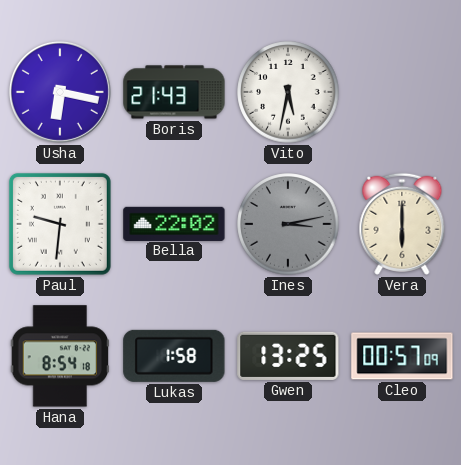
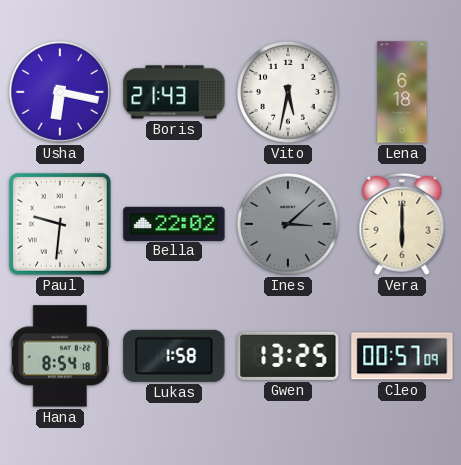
Lena: none -> 6:18
Ines: 3:13 -> 3:08
